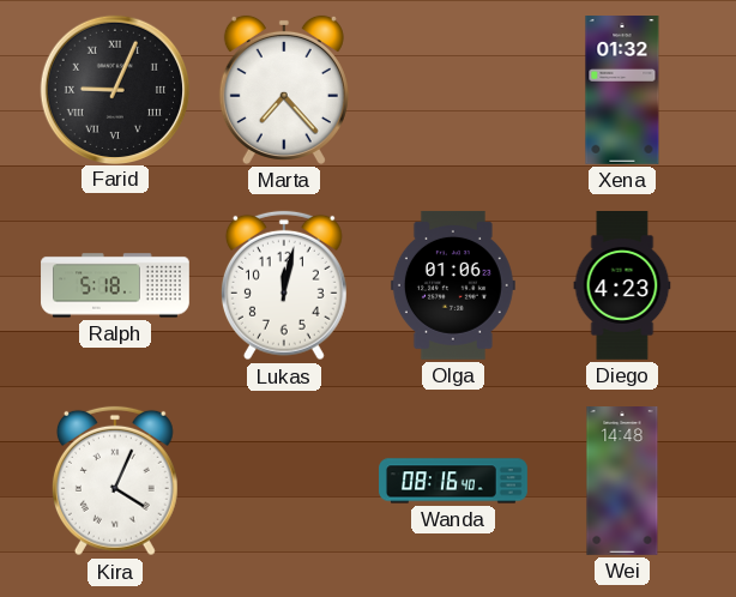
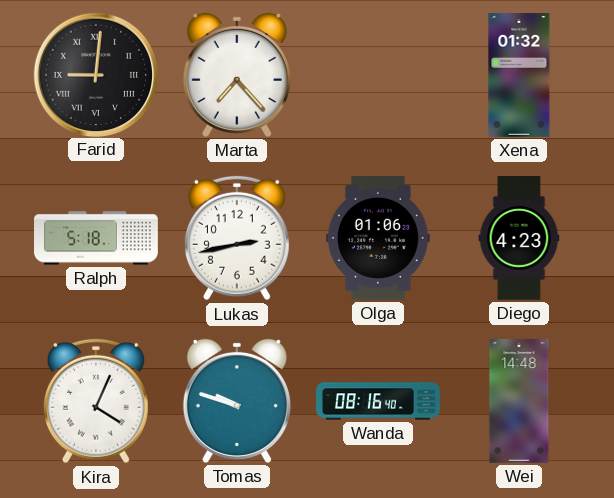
Farid: 9:04 -> 9:01
Lukas: 12:02 -> 2:43
Tomas: none -> 9:48
